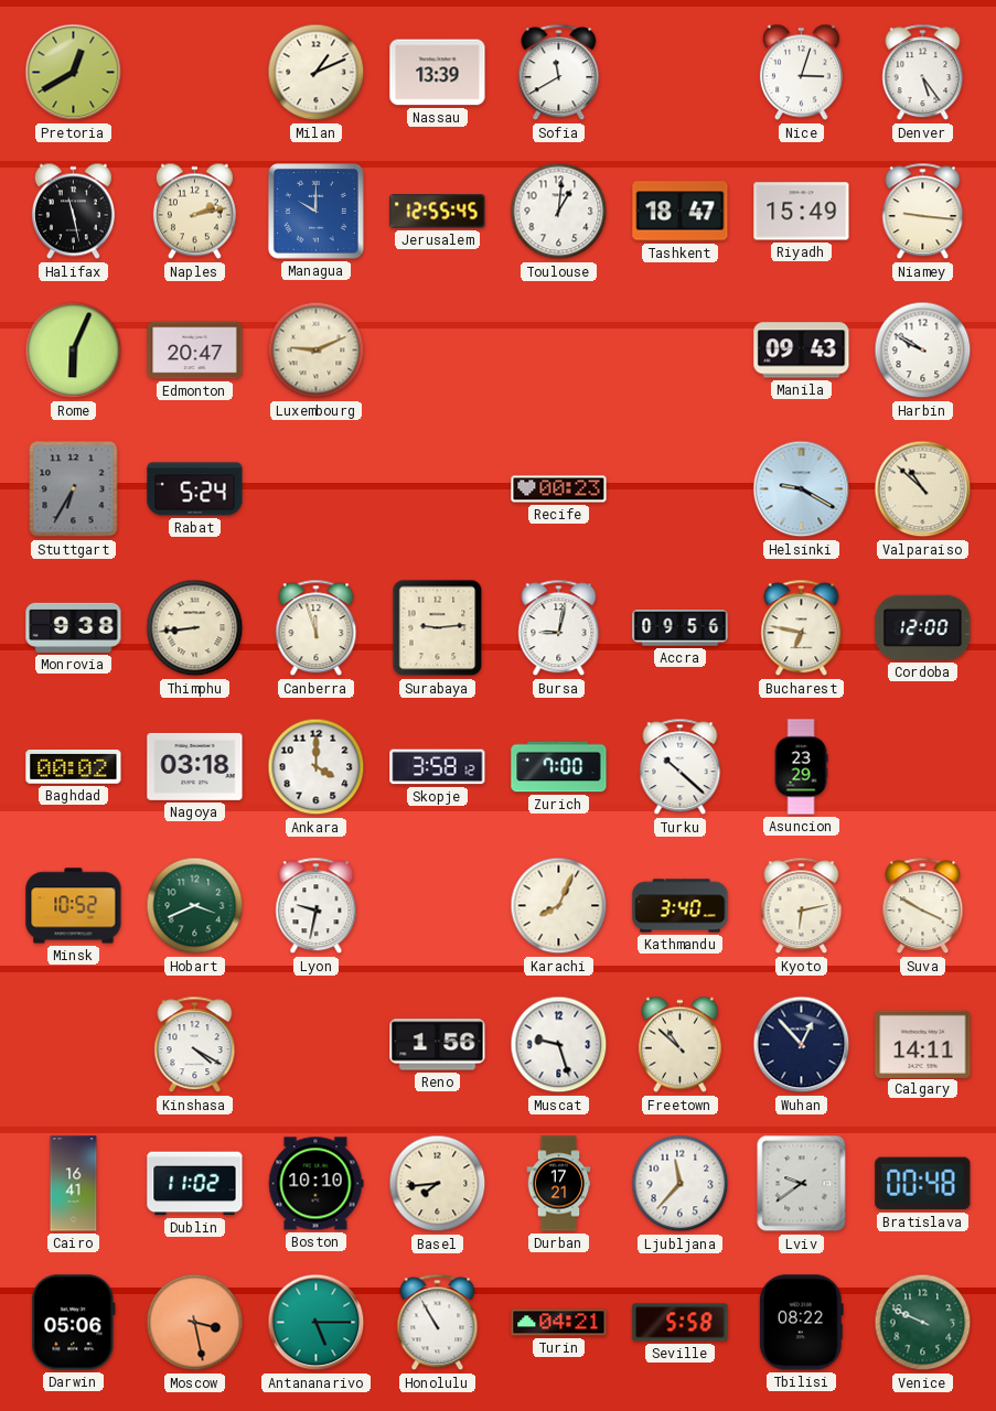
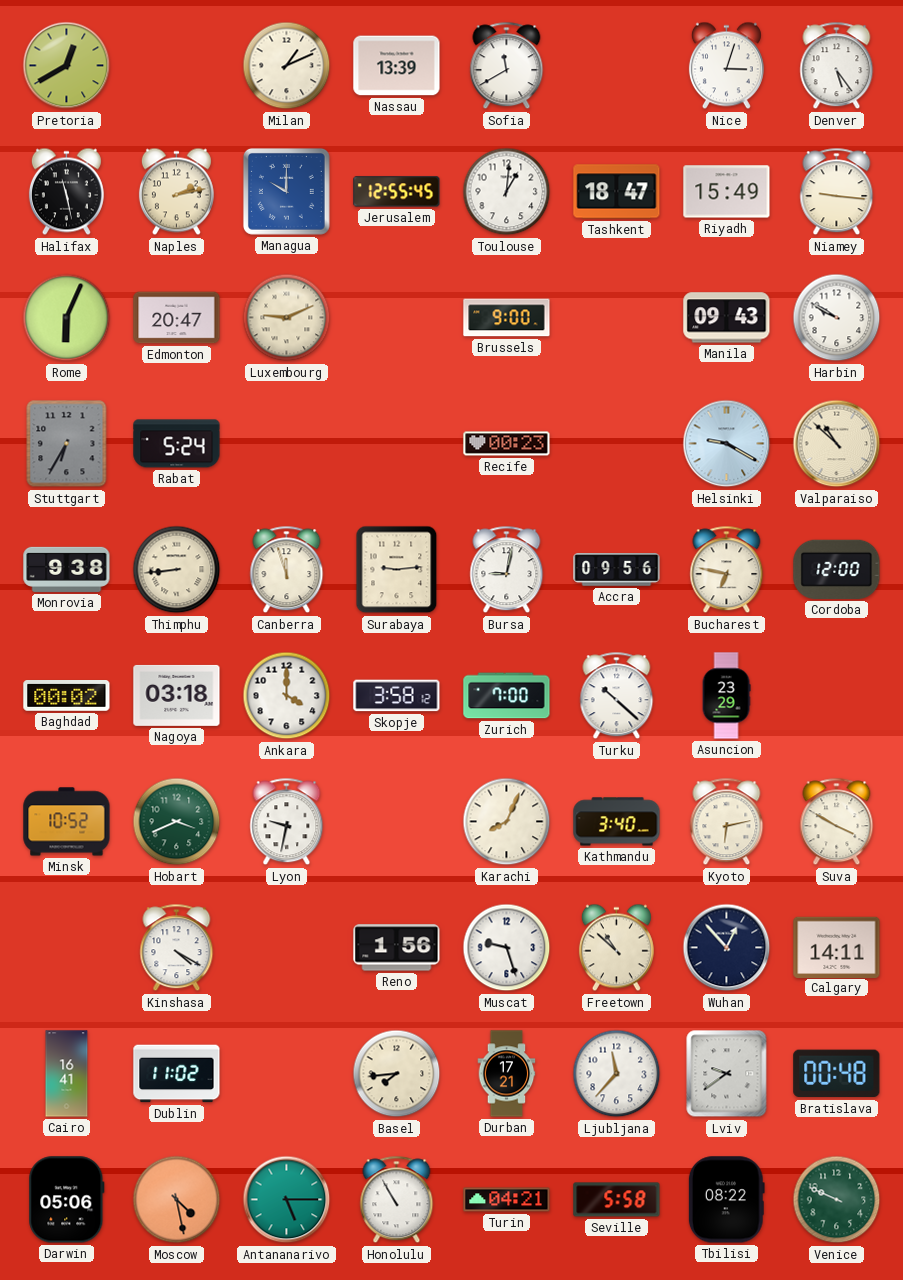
Brussels: none -> 9:00
Boston: 10:10 -> none
Moscow: 3:28 -> 4:28
